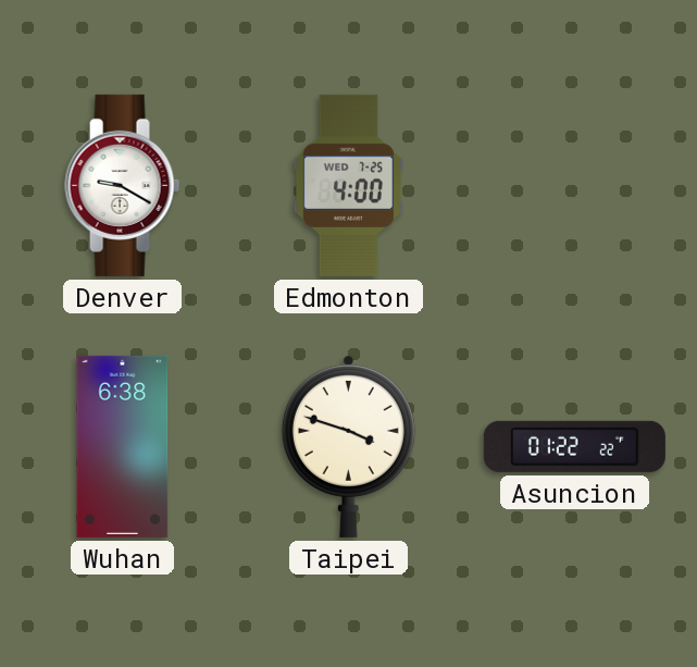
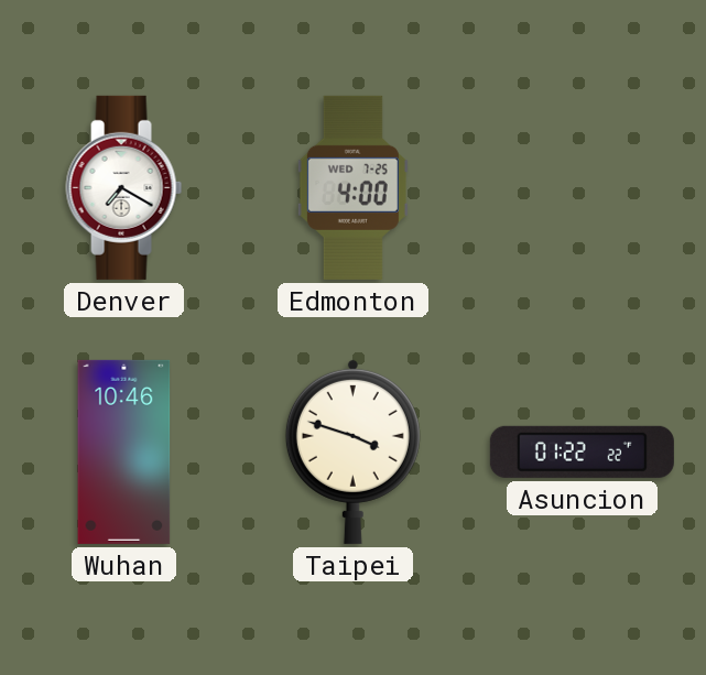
Denver: 9:20 -> 7:20
Wuhan: 6:38 -> 10:46
